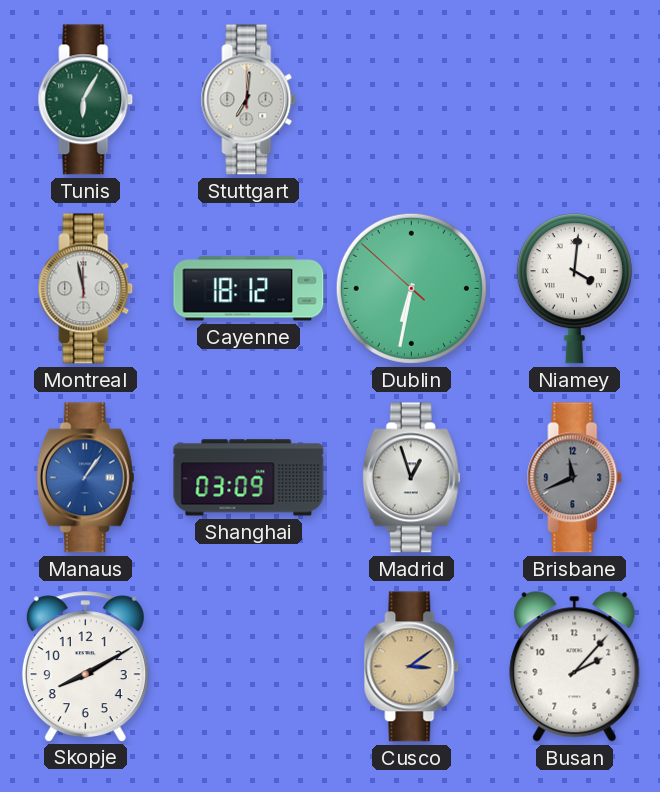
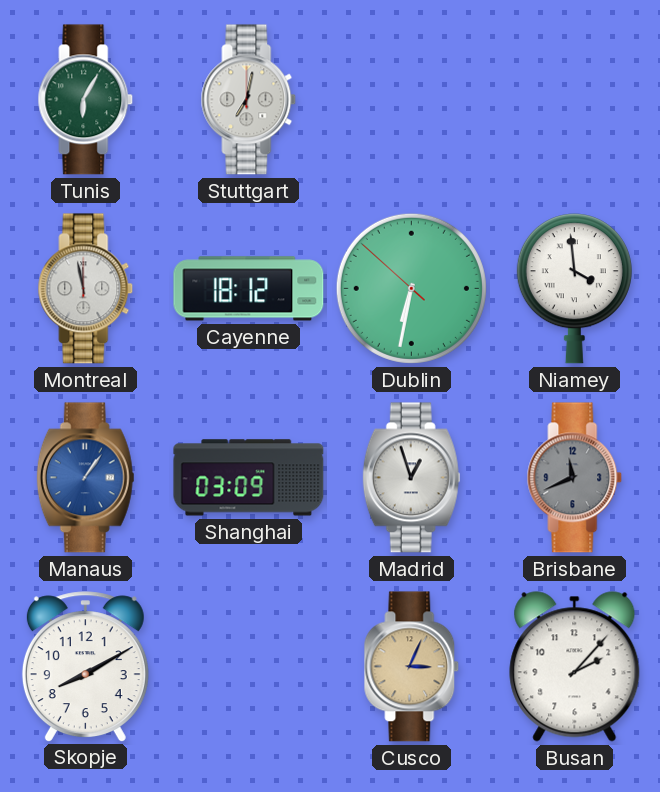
Stuttgart: 7:01 -> 7:02
Niamey: 4:01 -> 3:59
Cusco: 3:09 -> 3:04
